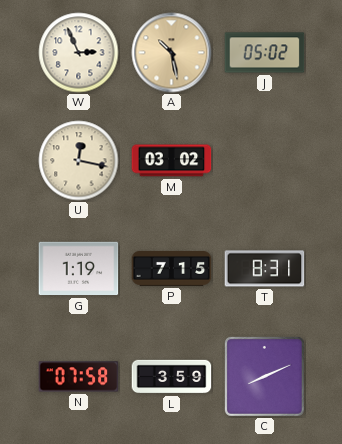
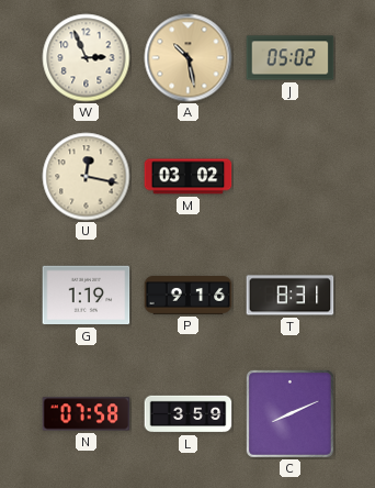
P: 7:15 -> 9:16
